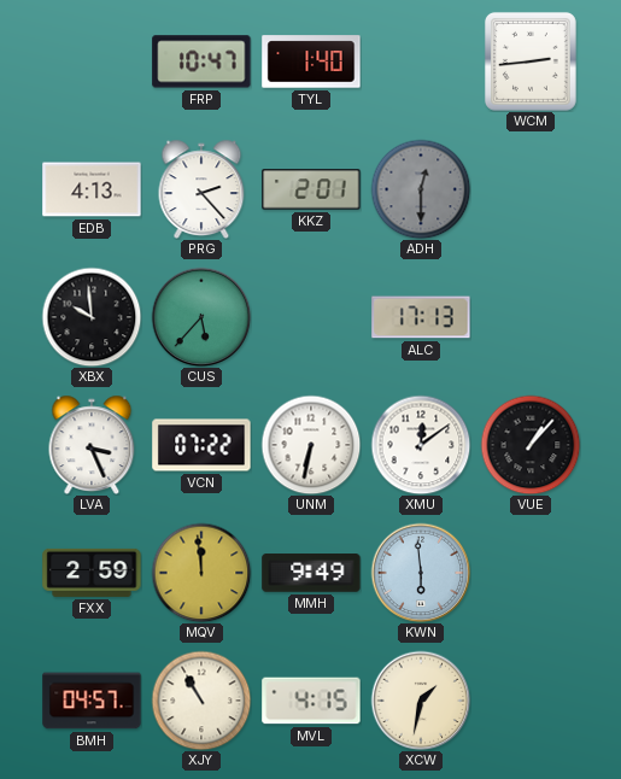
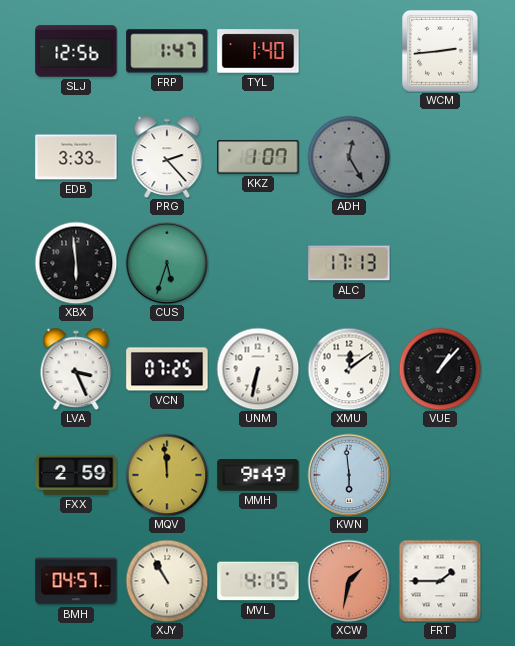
SLJ: none -> 12:56
FRP: 10:47 -> 1:47
EDB: 4:13 -> 3:33
KKZ: 2:01 -> 1:07
ADH: 12:30 -> 12:25
XBX: 9:59 -> 5:59
CUS: 5:37 -> 5:33
VCN: 07:22 -> 07:25
XCW dial: cream -> salmon
FRT: none -> 1:45
